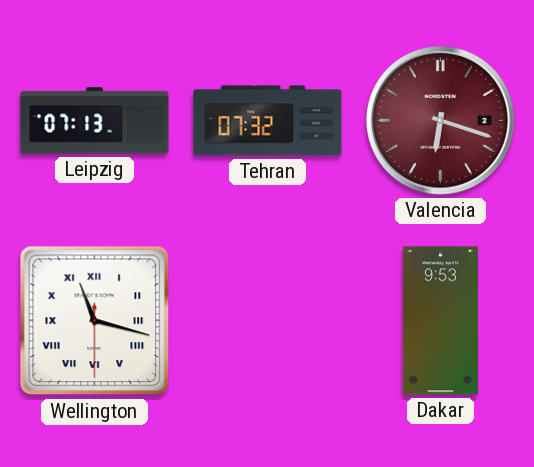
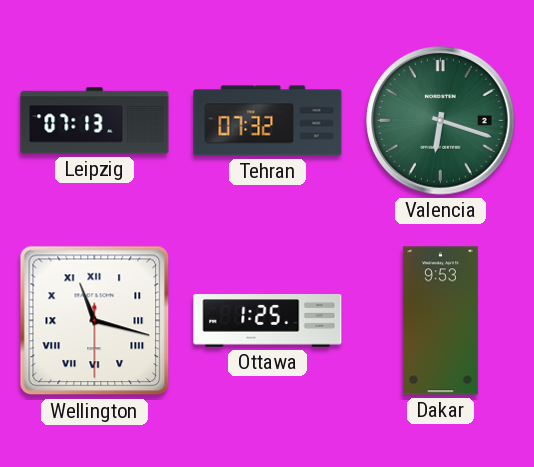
Valencia dial: burgundy -> green
Ottawa: none -> 1:25
